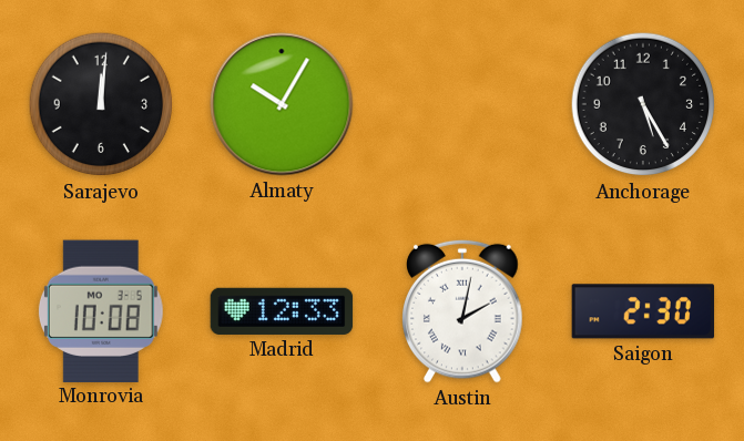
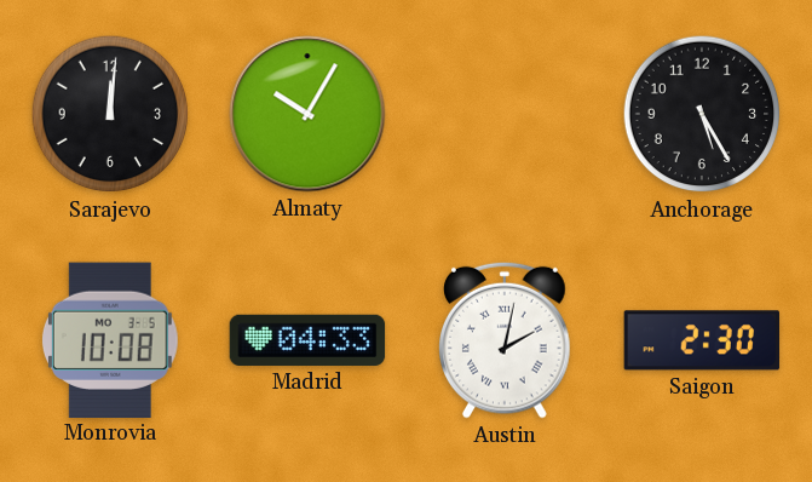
Madrid: 12:33 -> 04:33
